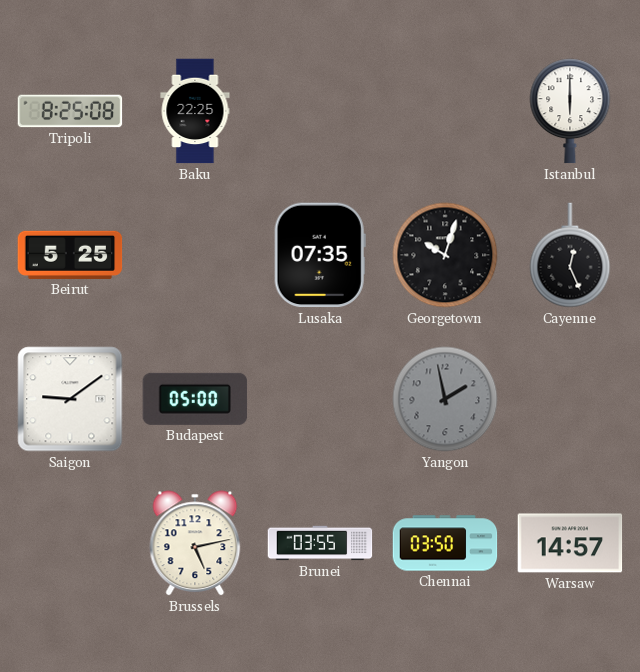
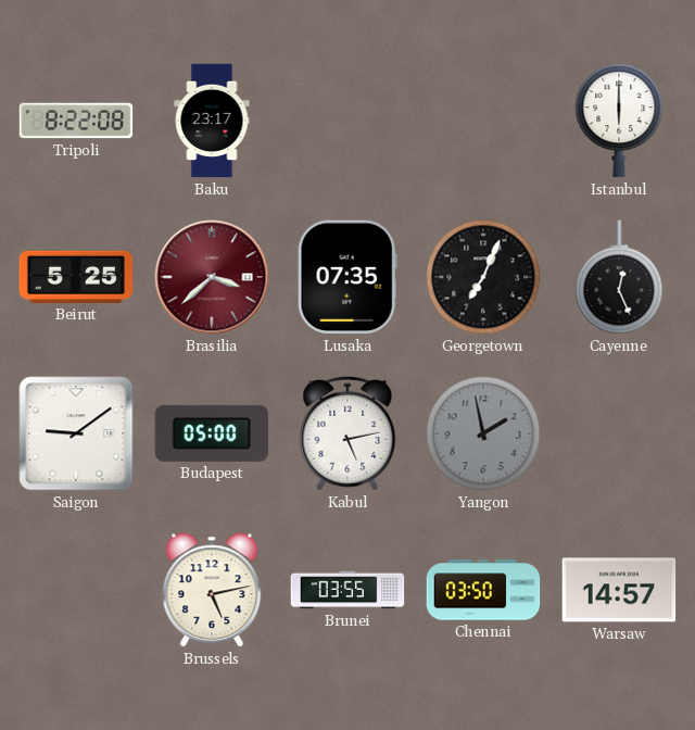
Tripoli: 8:25 -> 8:22
Baku: 22:25 -> 23:17
Brasilia: none -> 3:38
Georgetown: 10:03 -> 7:04
Kabul: none -> 5:13
